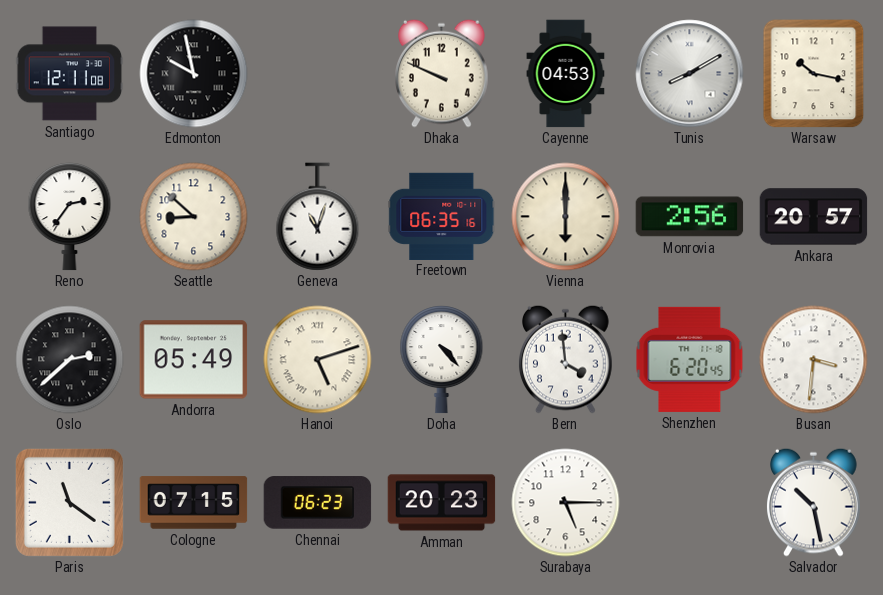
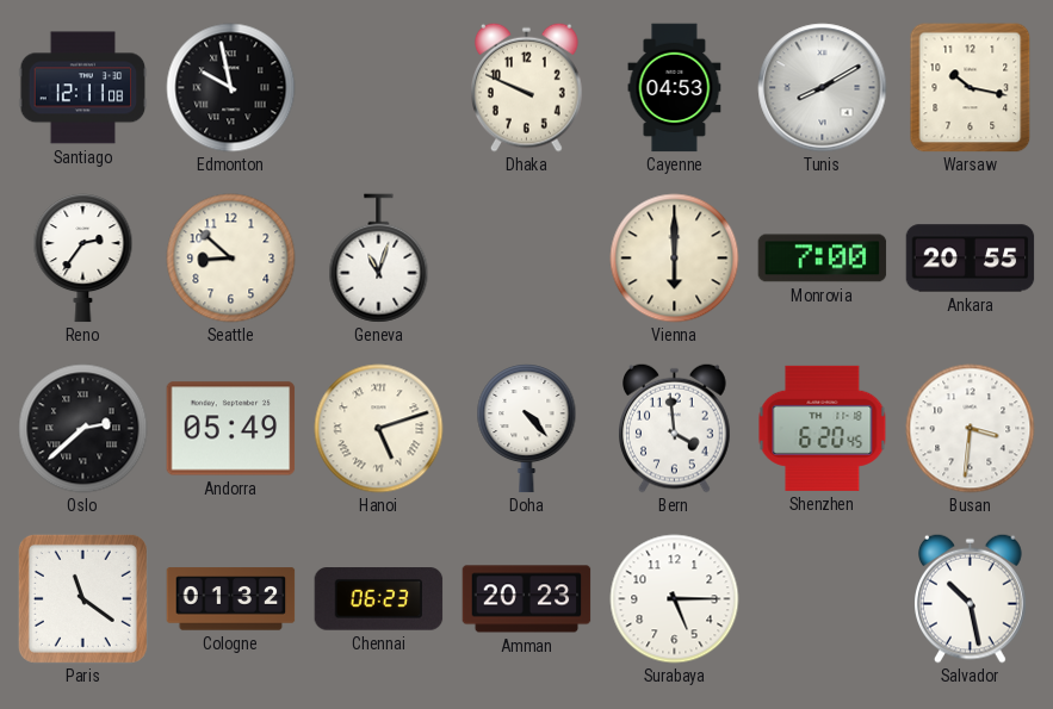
Freetown: 06:35 -> none
Monrovia: 2:56 -> 7:00
Ankara: 20:57 -> 20:55
Cologne: 07:15 -> 01:32
